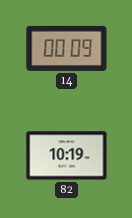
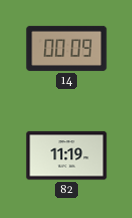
82: 10:19 -> 11:19
